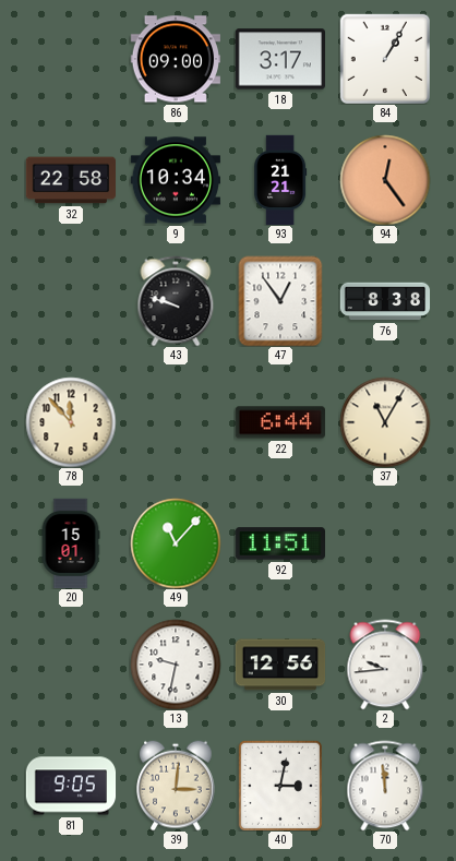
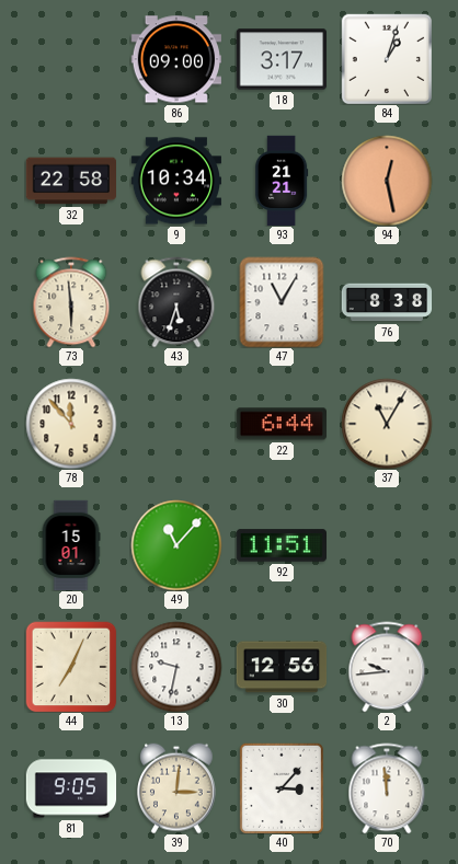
84: 1:05 -> 1:03
94: 12:24 -> 12:28
73: none -> 5:59
43: 9:48 -> 5:33
47: 12:54 -> 11:05
44: none -> 7:04
40: 3:02 -> 3:07
